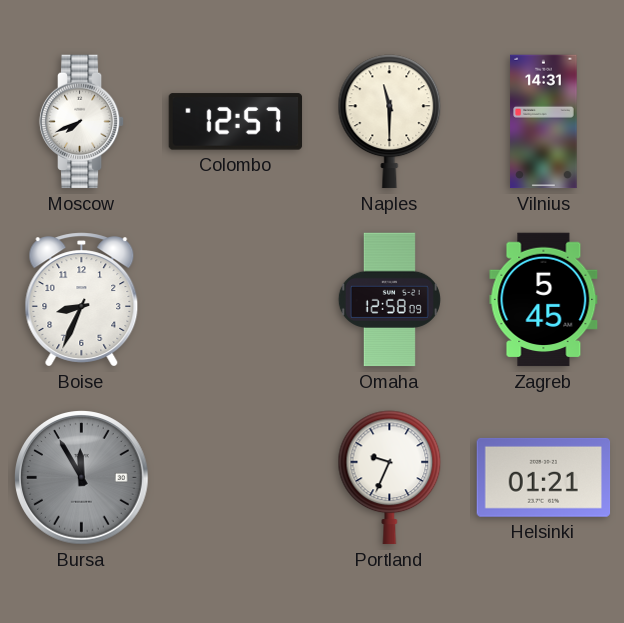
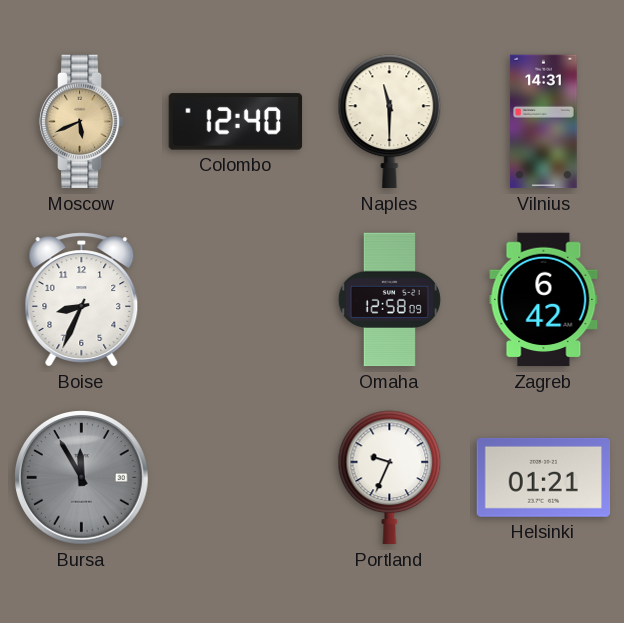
Moscow: 7:41 -> 5:41
Moscow dial: white -> champagne
Colombo: 12:57 -> 12:40
Zagreb: 5:45 -> 6:42
